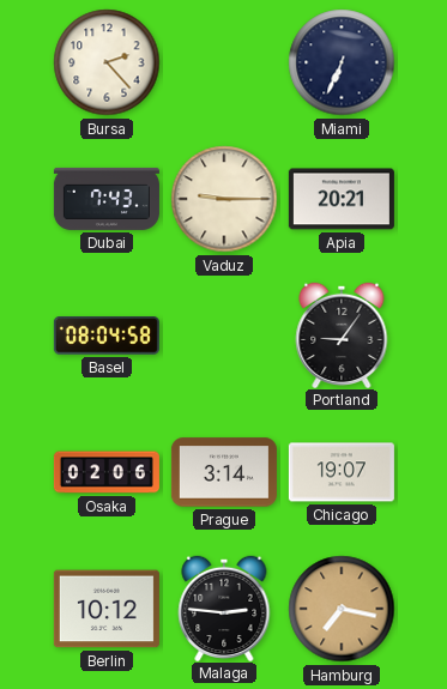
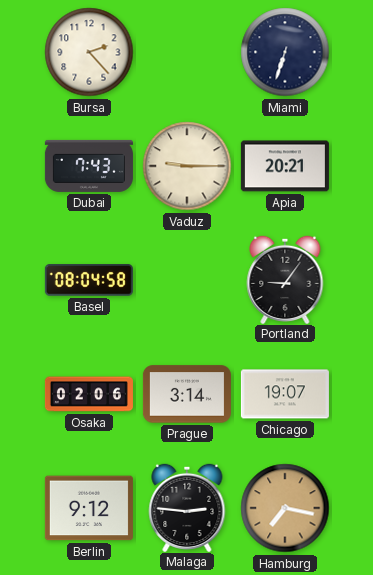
Miami: 6:34 -> 6:33
Berlin: 10:12 -> 9:12
